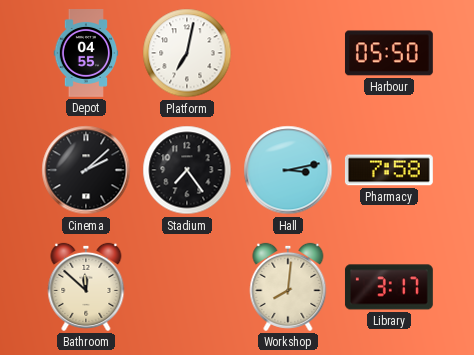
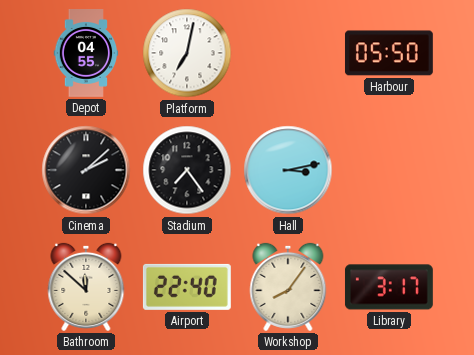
Pharmacy: 7:58 -> none
Airport: none -> 22:40
Workshop: 8:01 -> 8:06
